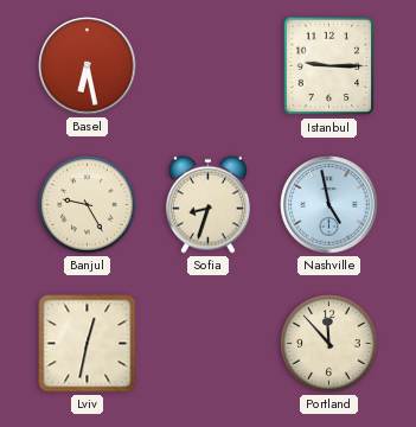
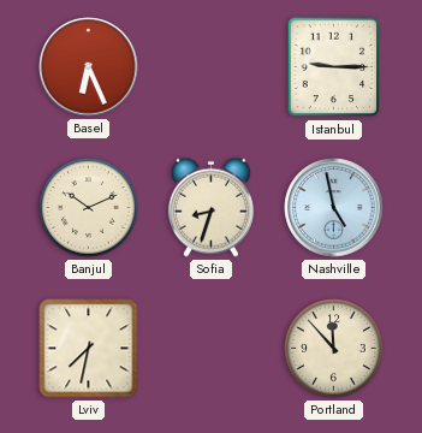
Basel: 6:28 -> 6:26
Banjul: 9:25 -> 10:11
Lviv: 12:32 -> 7:32
